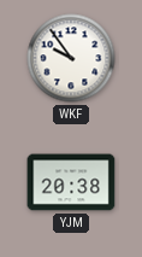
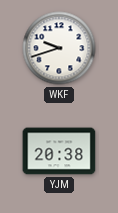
WKF: 9:54 -> 9:42
